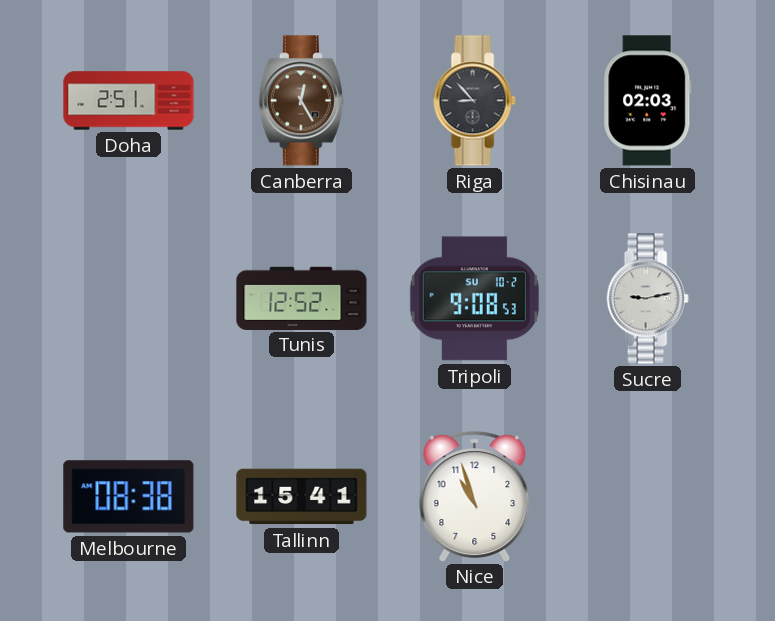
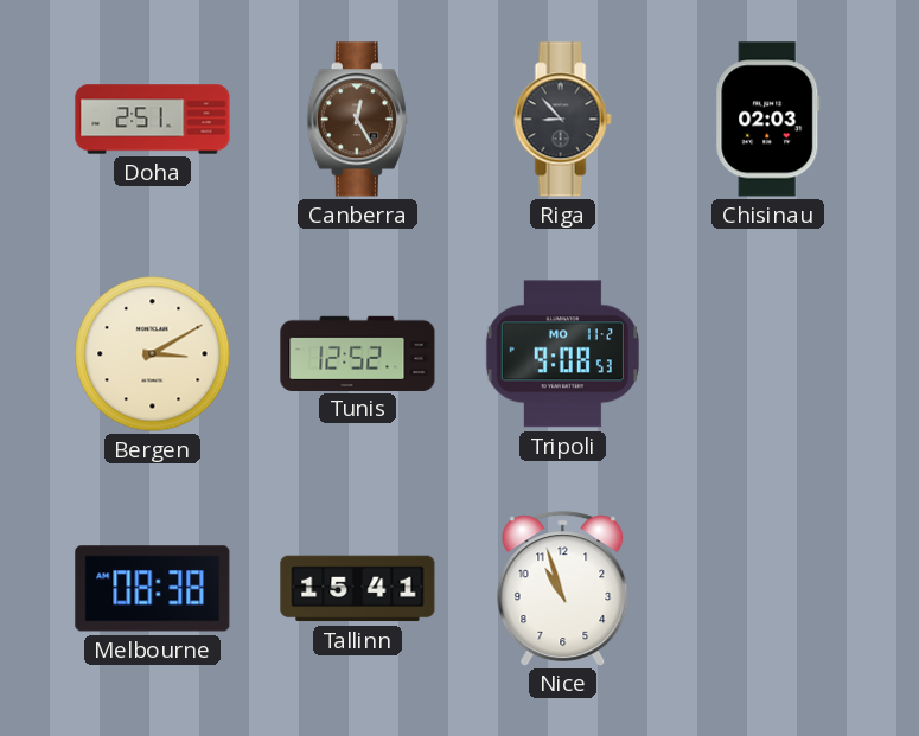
Bergen: none -> 3:10
Tripoli date: SU 10-2 -> MO 11-2
Sucre: 9:13 -> none
